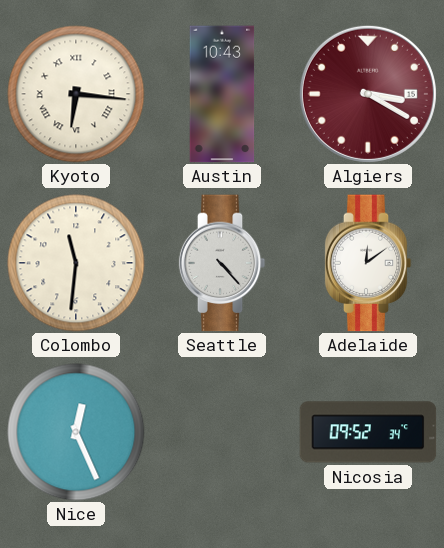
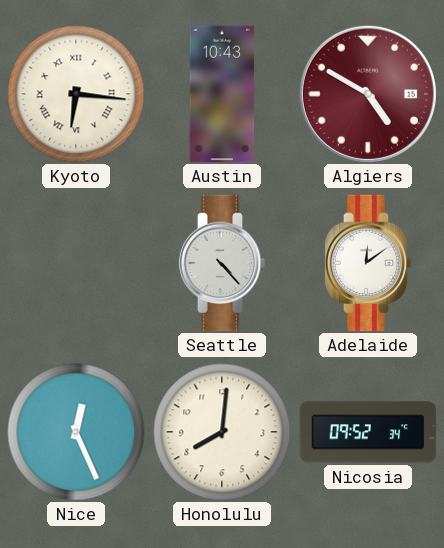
Algiers: 3:20 -> 4:50
Colombo: 11:31 -> none
Honolulu: none -> 8:01
